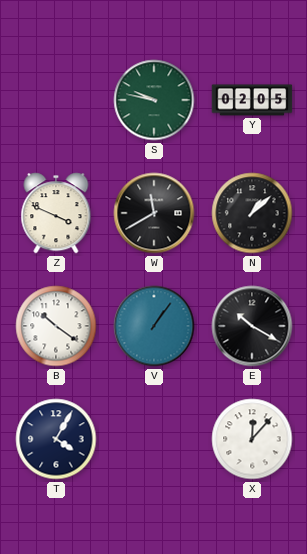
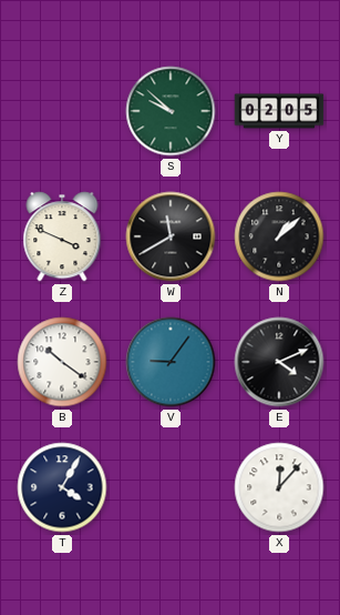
S: 9:47 -> 9:52
V: 1:06 -> 9:06
E: 10:20 -> 4:11
